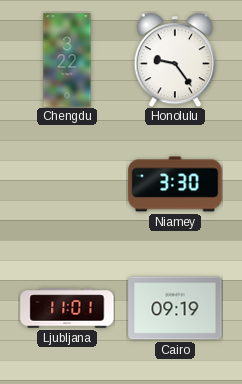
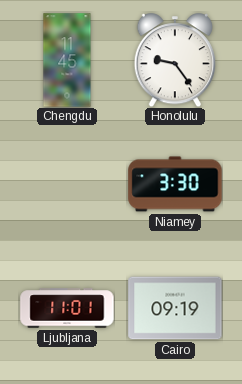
Chengdu: 3:22 -> 11:45
